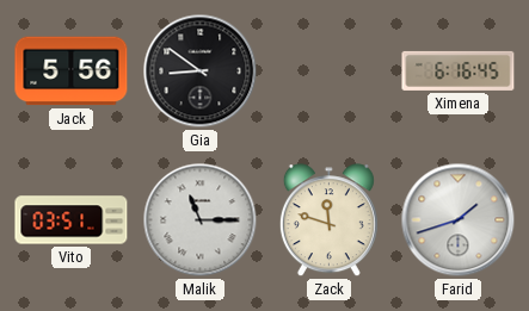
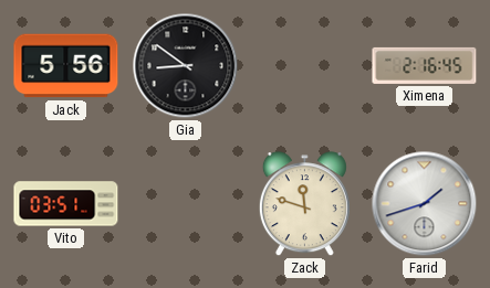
Ximena: 6:16 -> 2:16
Malik: 11:15 -> none
